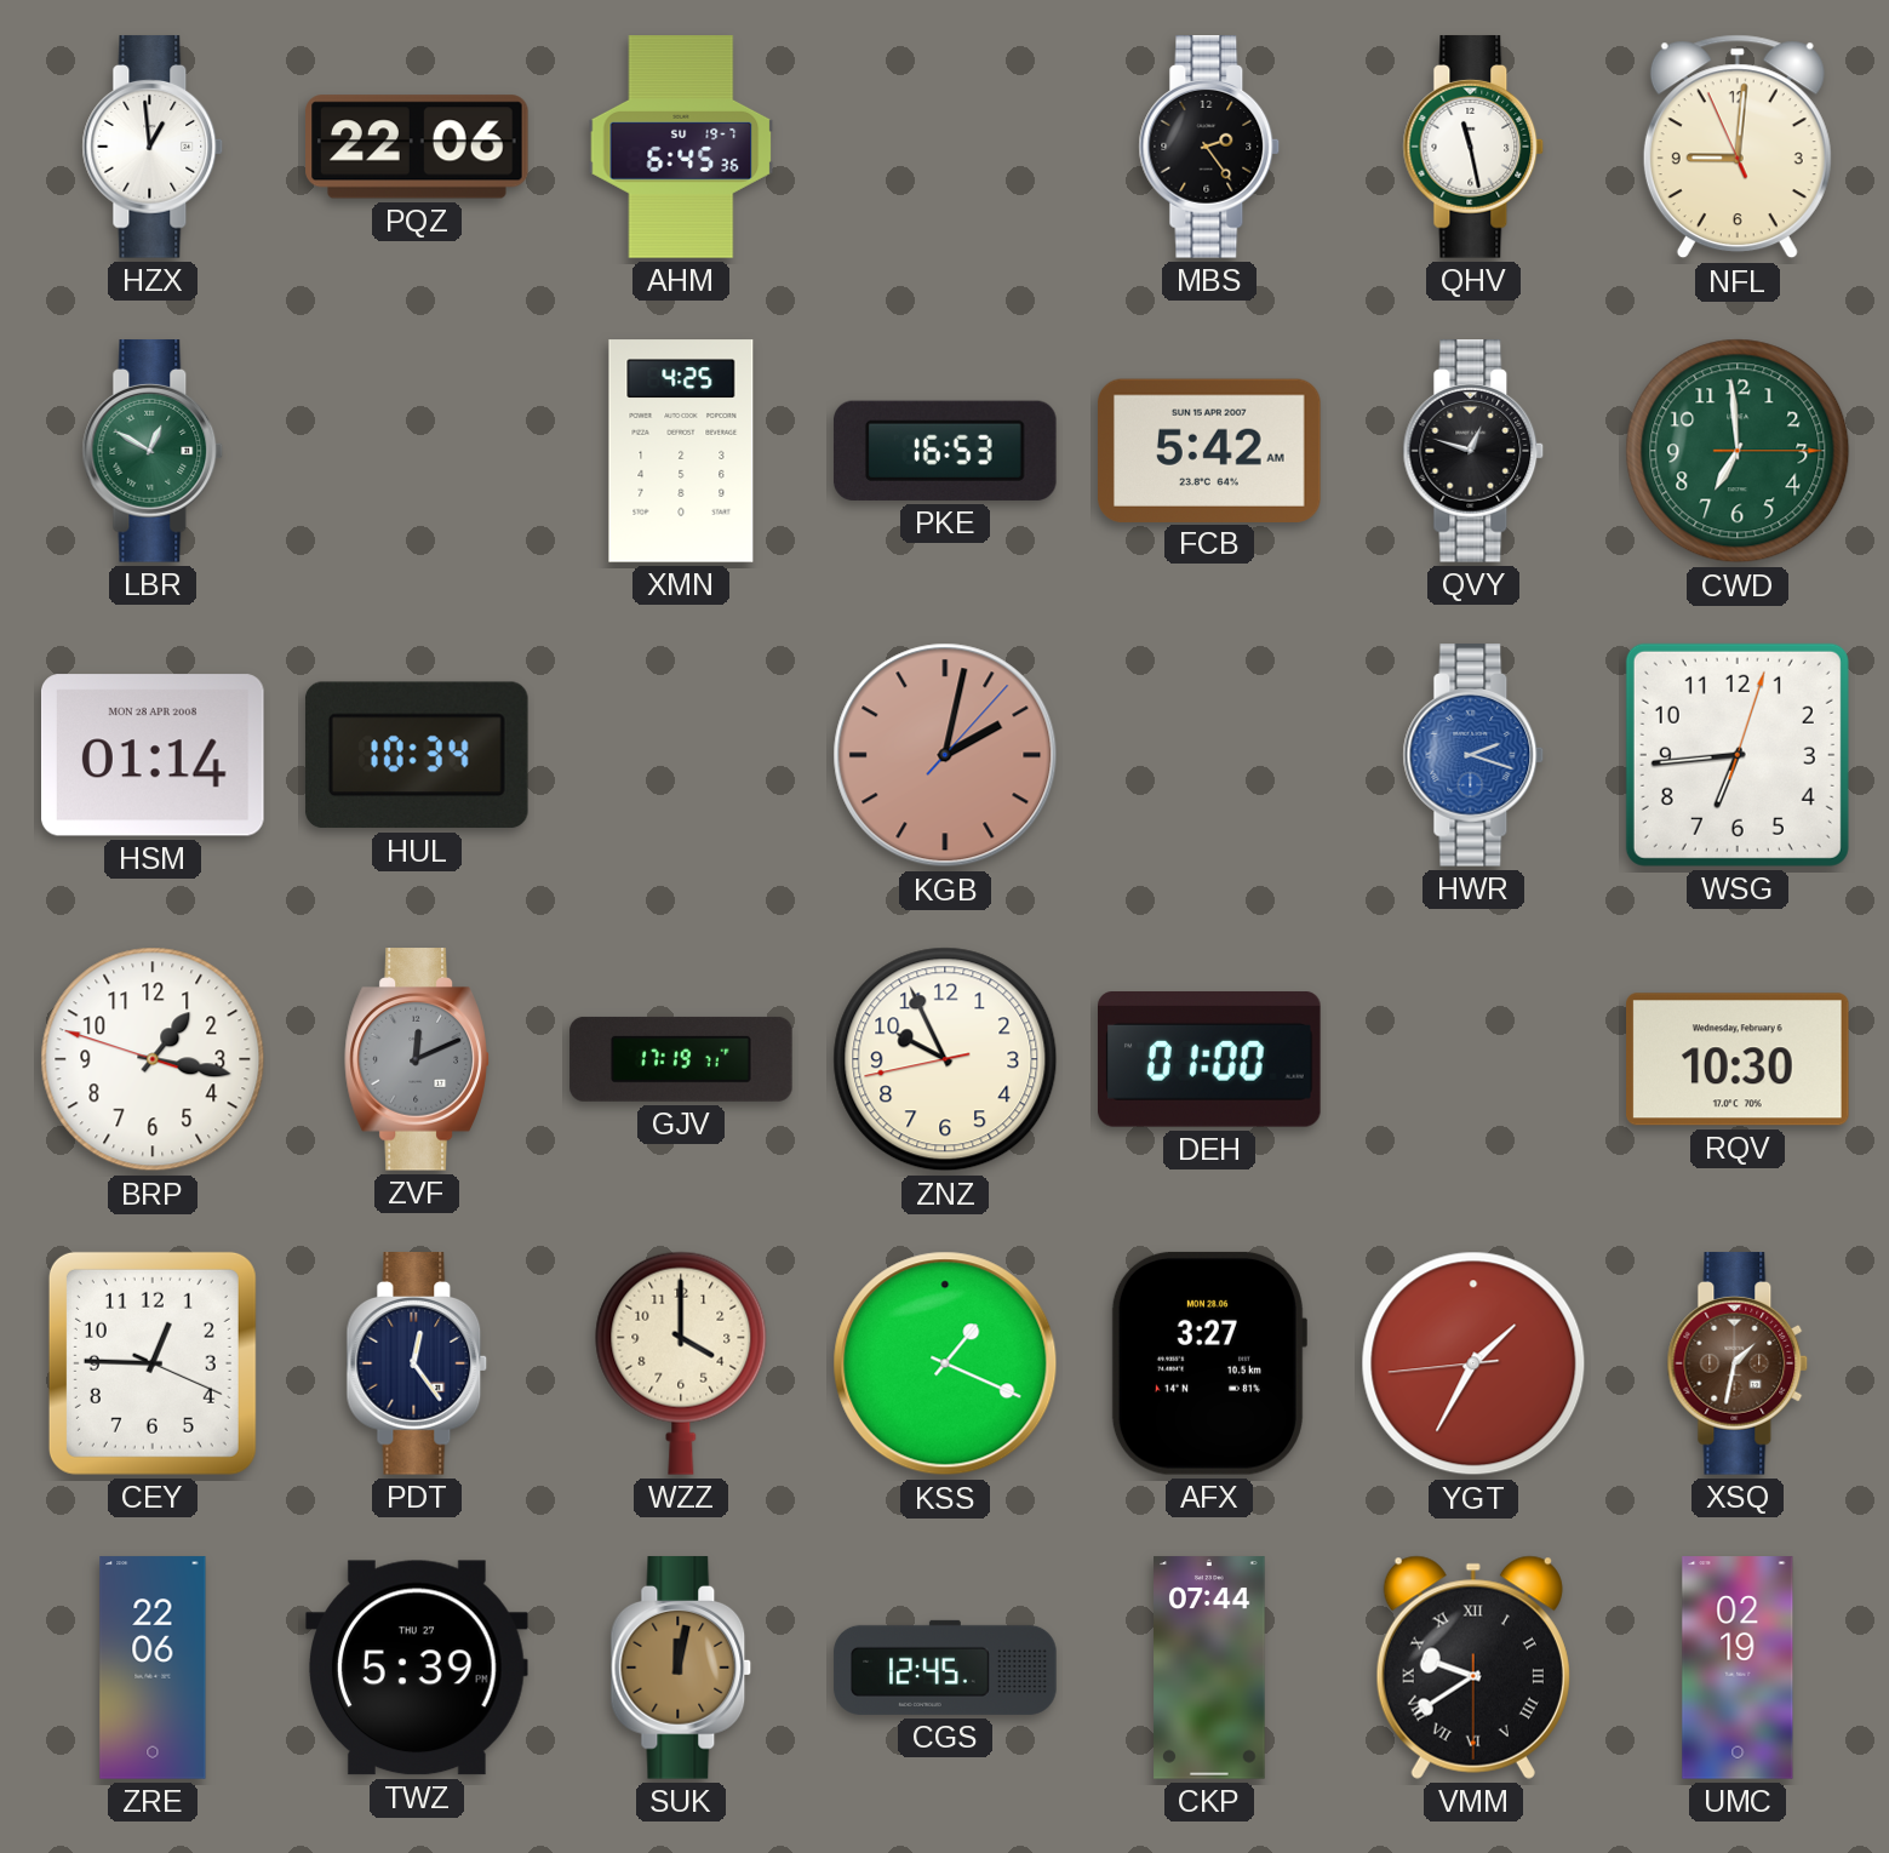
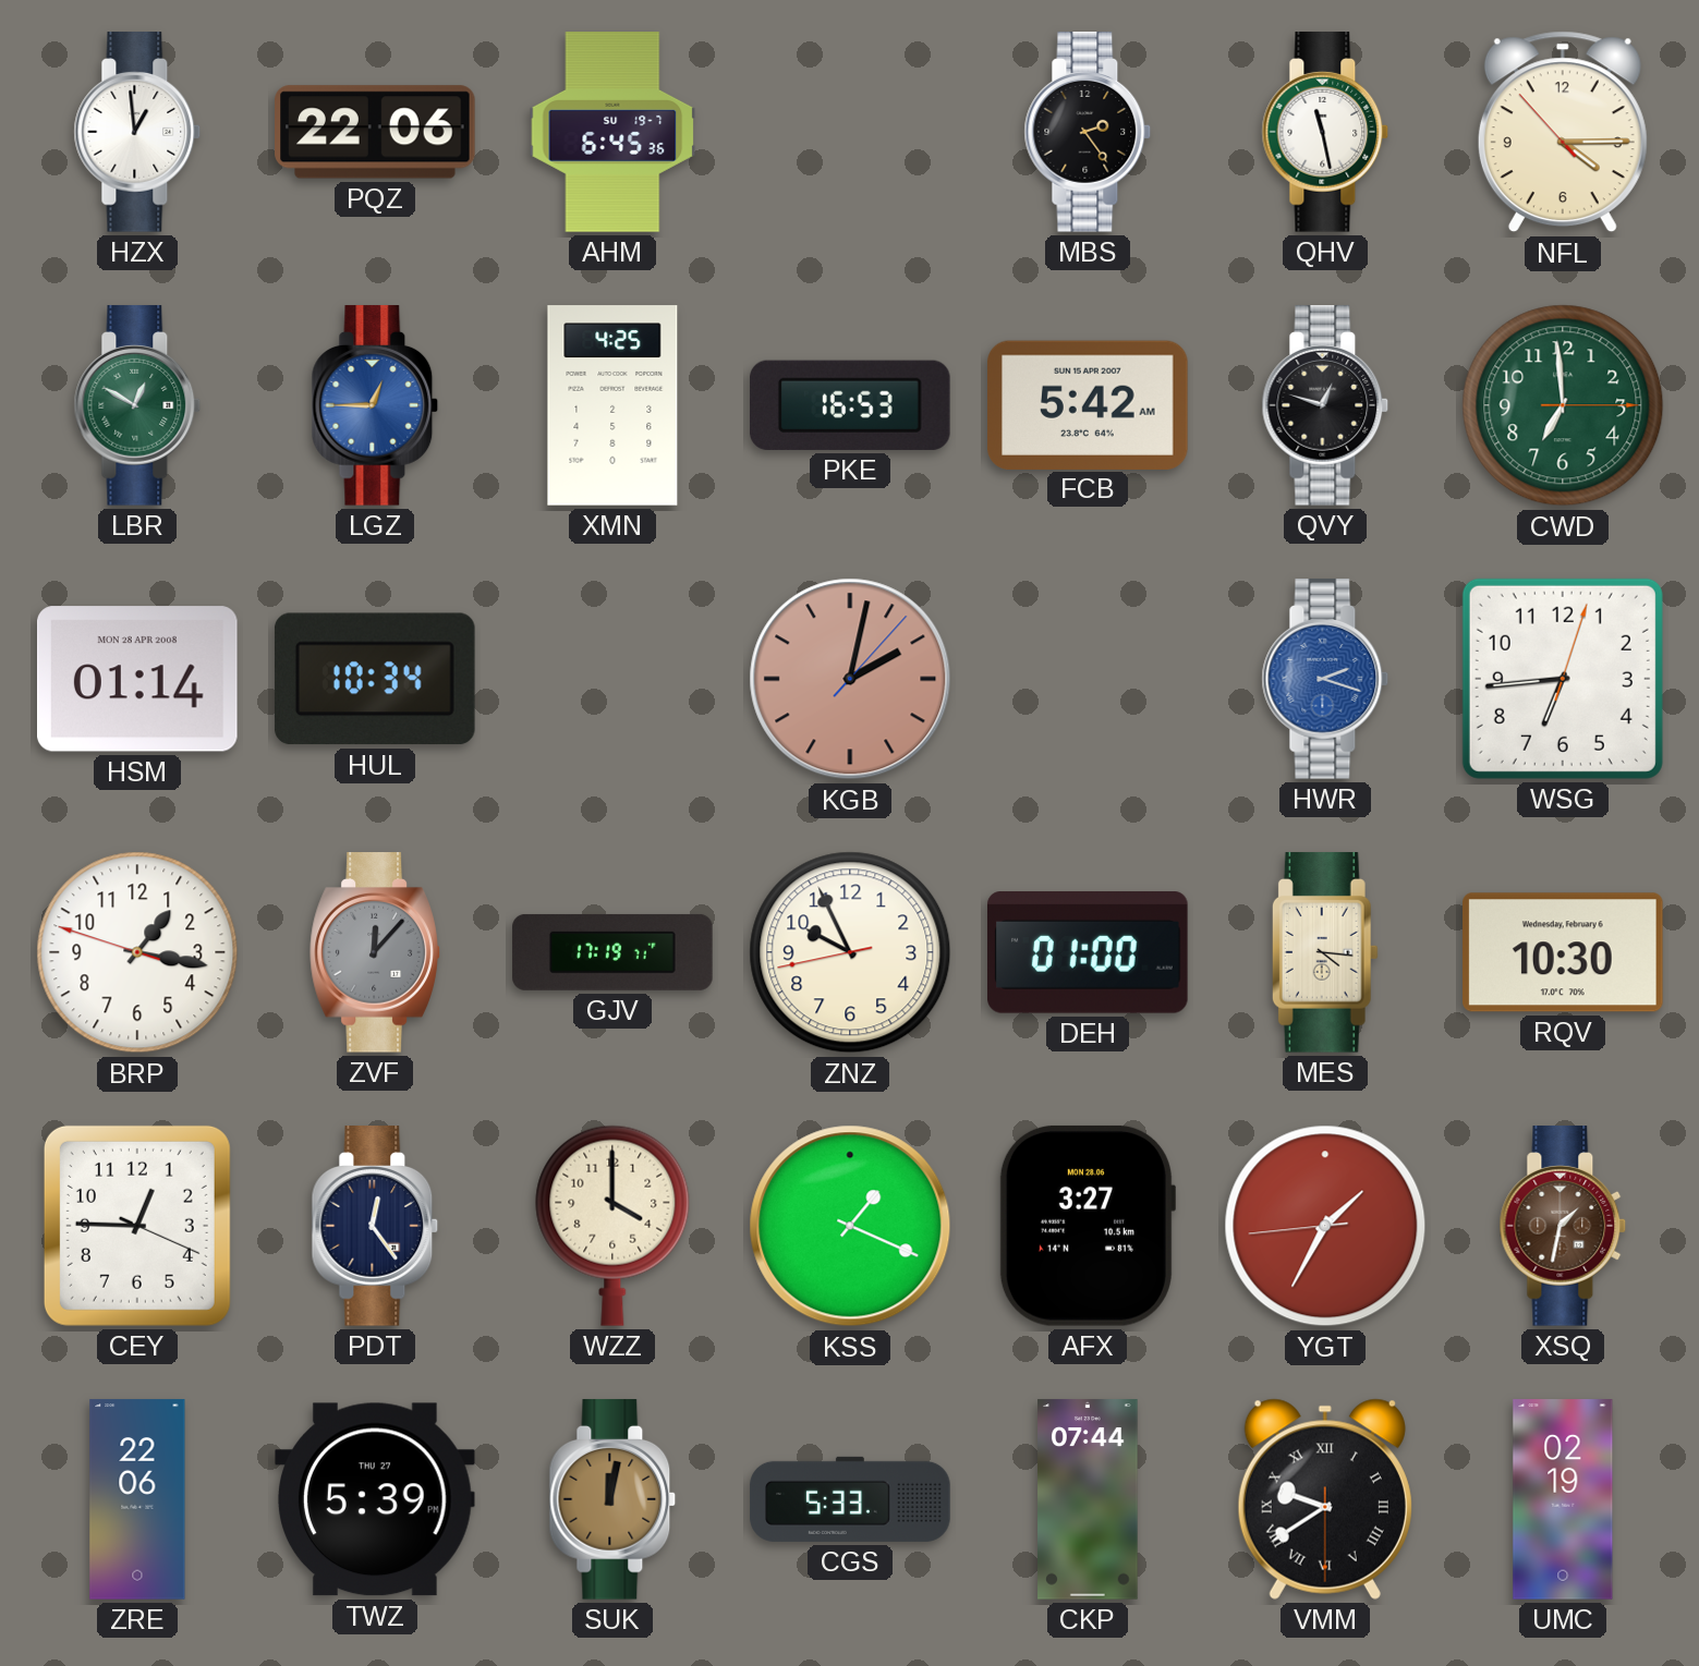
NFL: 9:00 -> 4:14
LGZ: none -> 12:45
ZVF: 12:11 -> 12:07
MES: none -> 4:16
CGS: 12:45 -> 5:33
